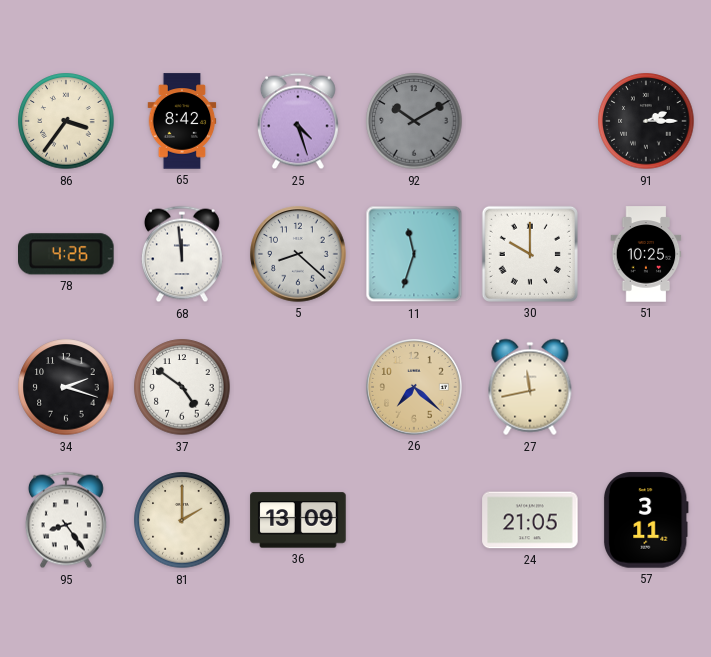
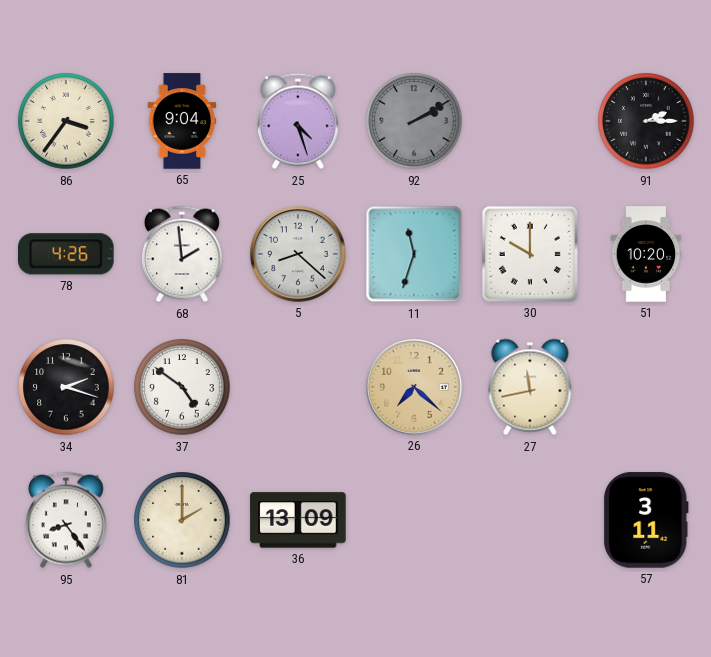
65: 8:42 -> 9:04
92: 10:10 -> 2:10
68: 11:59 -> 1:59
51: 10:25 -> 10:20
24: 21:05 -> none
